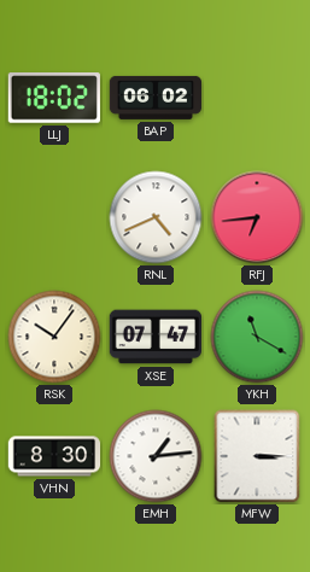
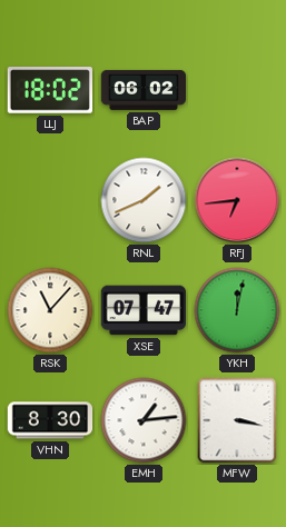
RNL: 4:41 -> 1:41
RSK: 10:06 -> 11:07
YKH: 11:20 -> 12:02
MFW: 3:15 -> 3:17
